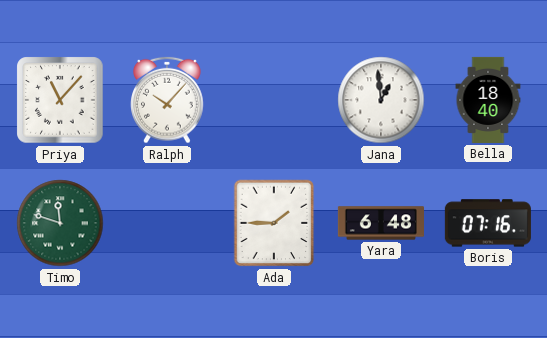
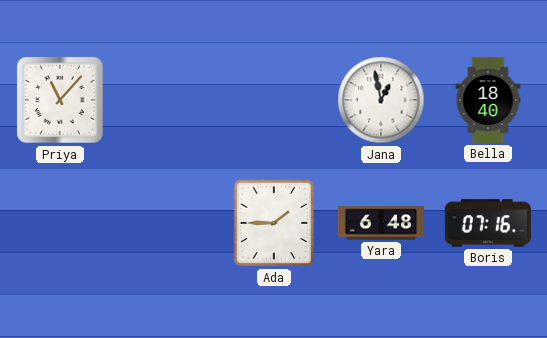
Ralph: 10:07 -> none
Jana: 12:59 -> 12:58
Timo: 11:48 -> none
